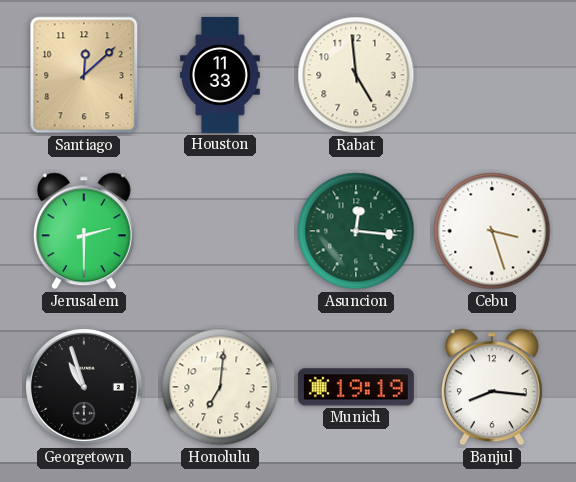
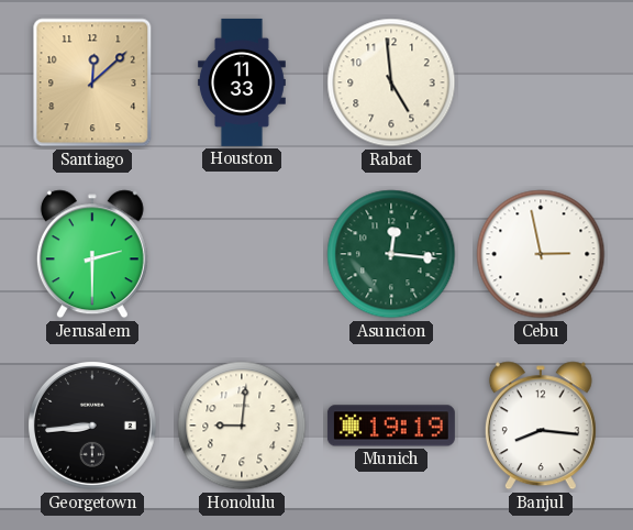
Cebu: 3:27 -> 2:58
Georgetown: 10:57 -> 8:44
Honolulu: 7:01 -> 9:01
